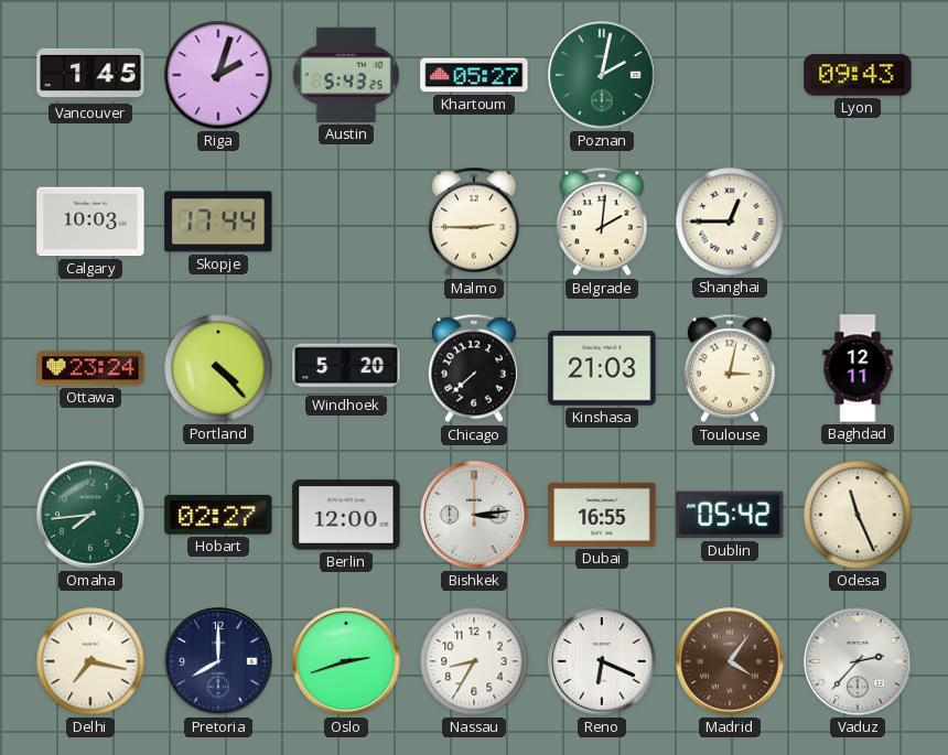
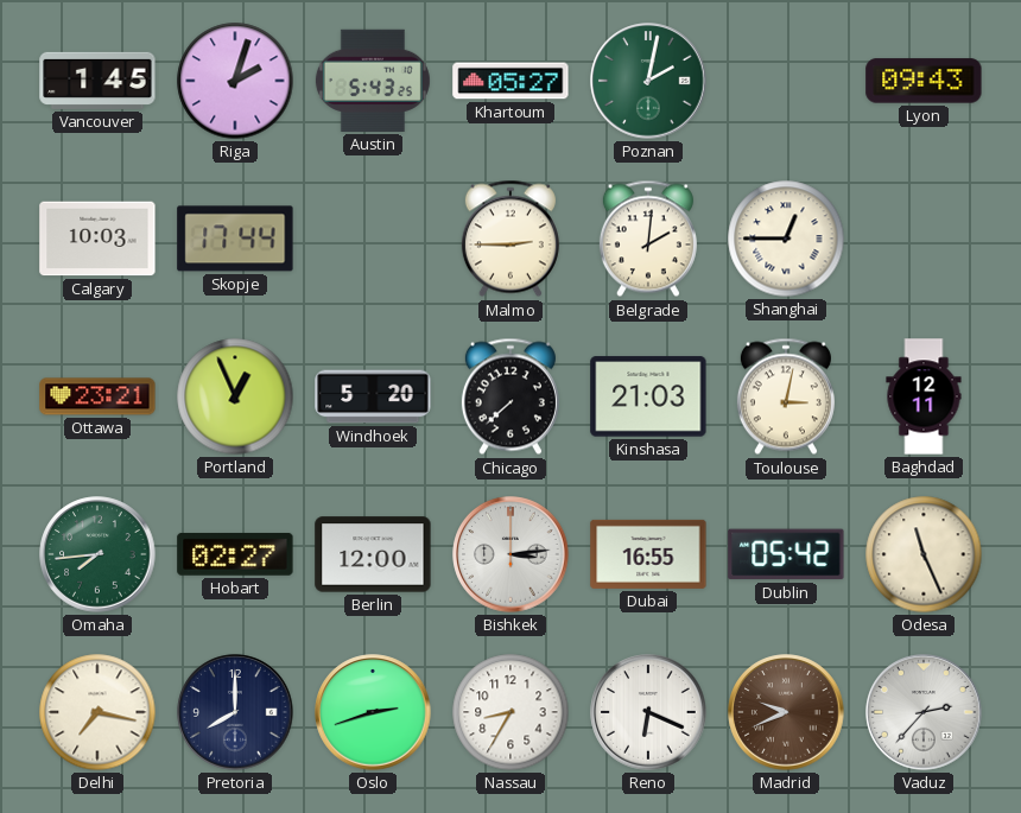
Ottawa: 23:24 -> 23:21
Portland: 4:23 -> 12:56
Madrid: 4:06 -> 9:41
